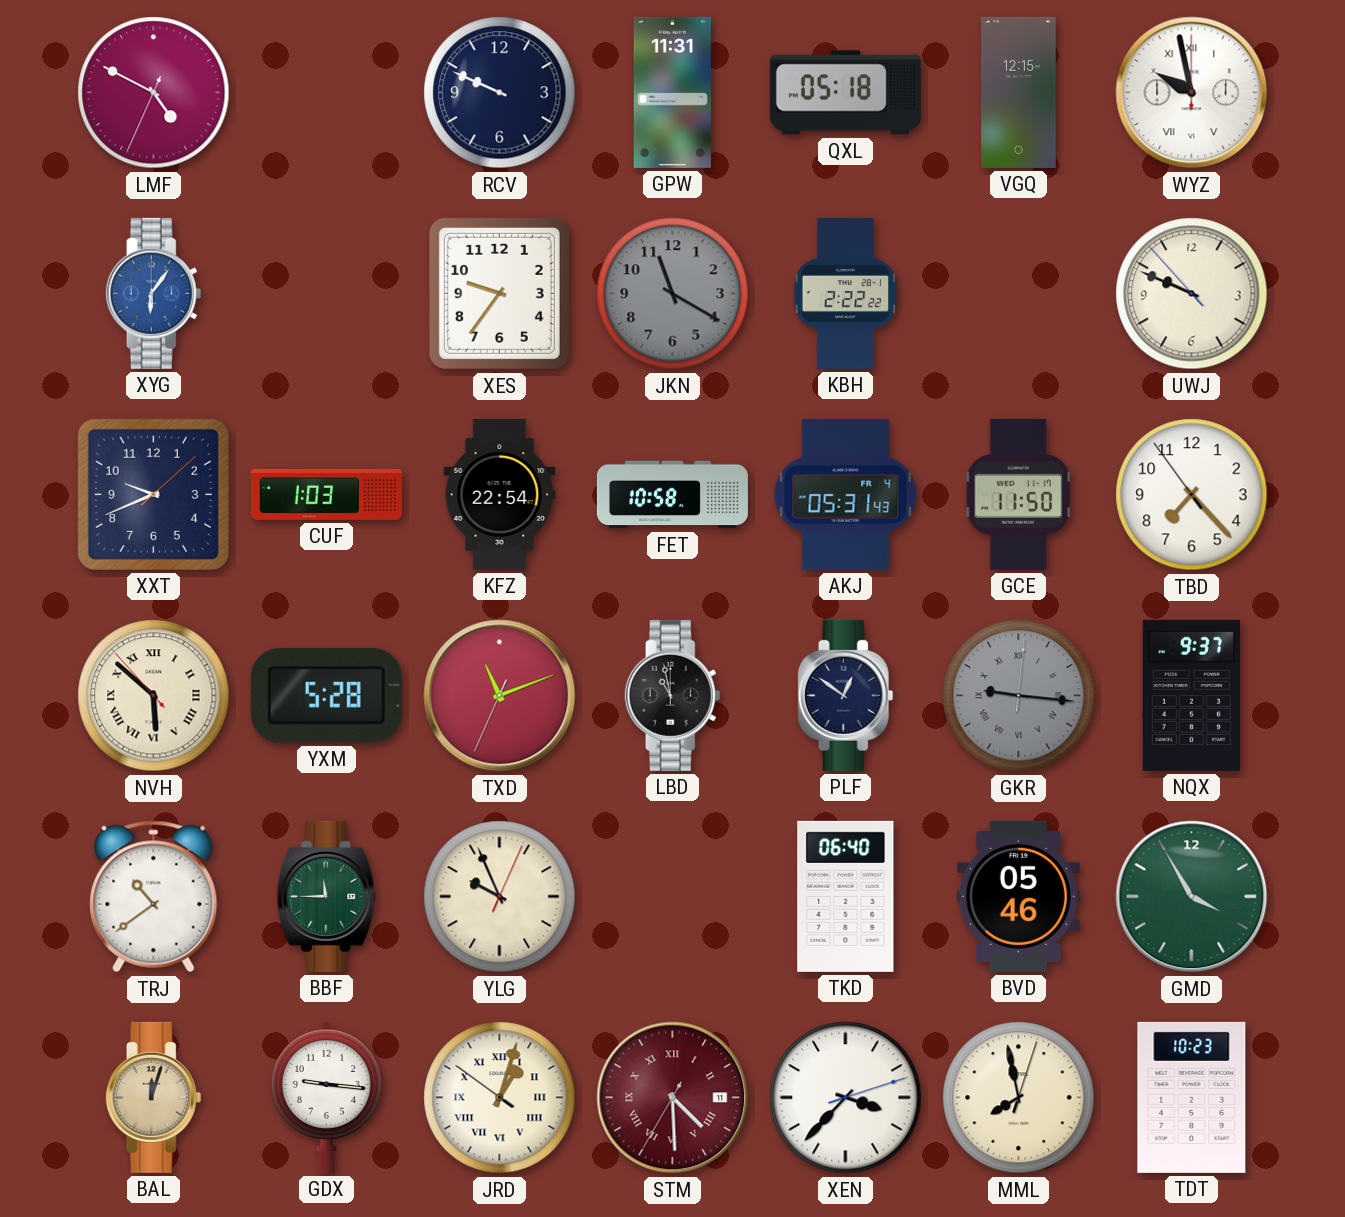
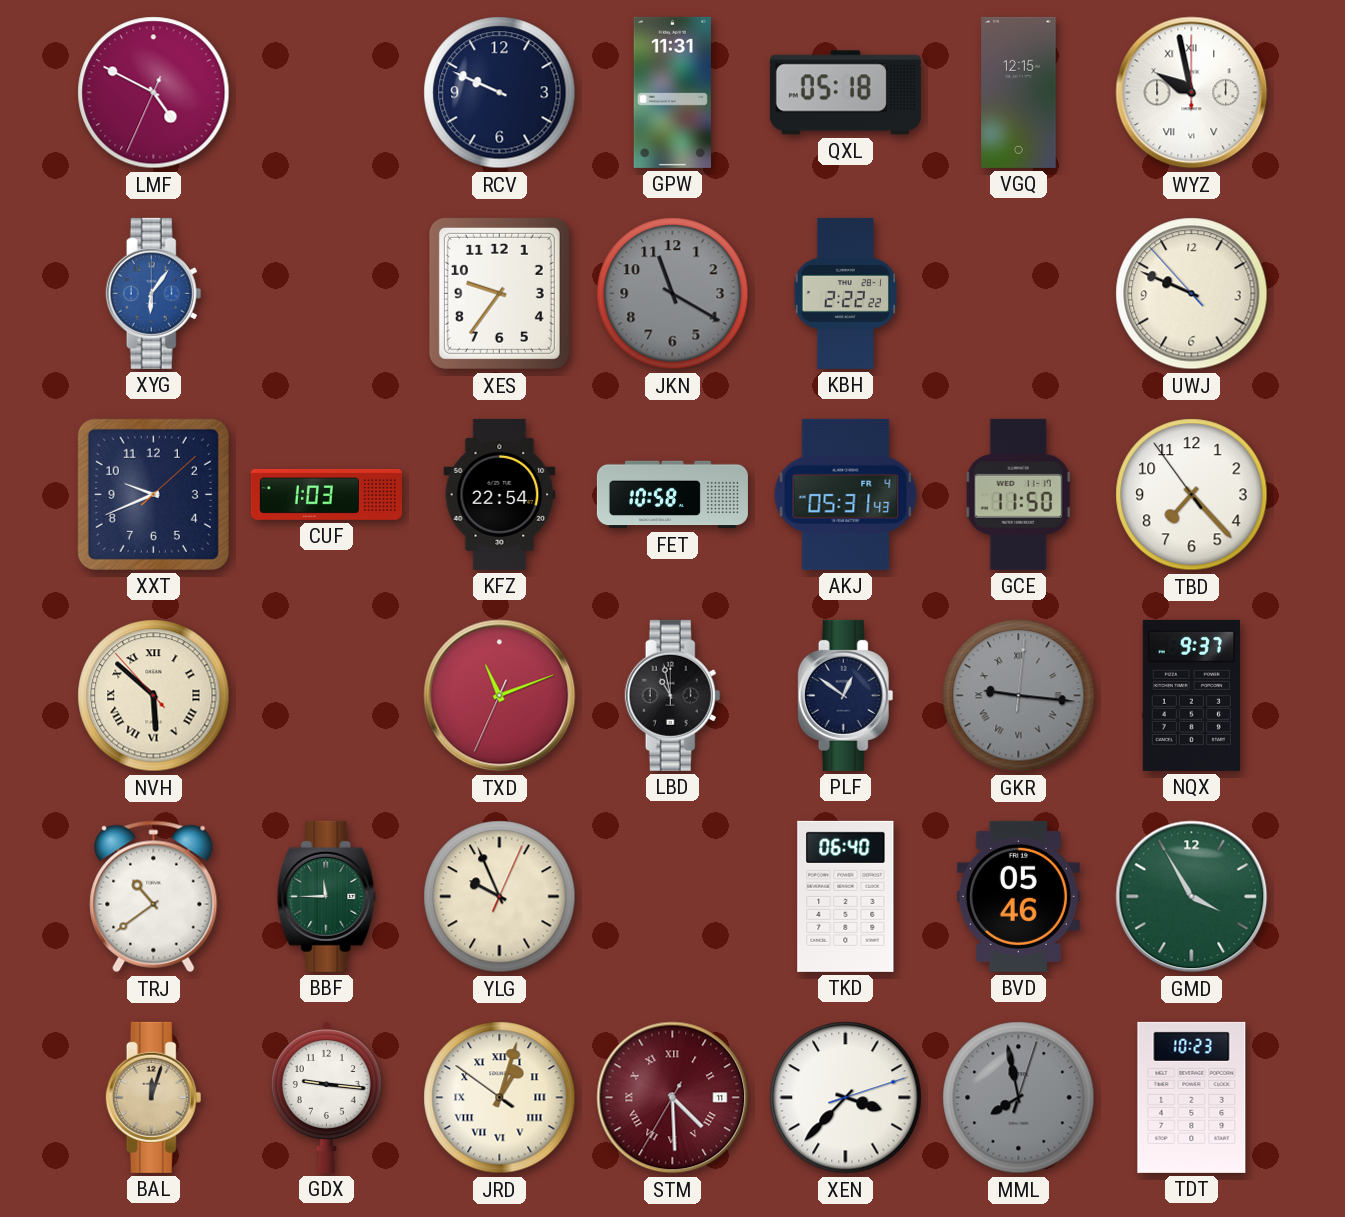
YXM: 5:28 -> none
MML dial: cream -> grey
